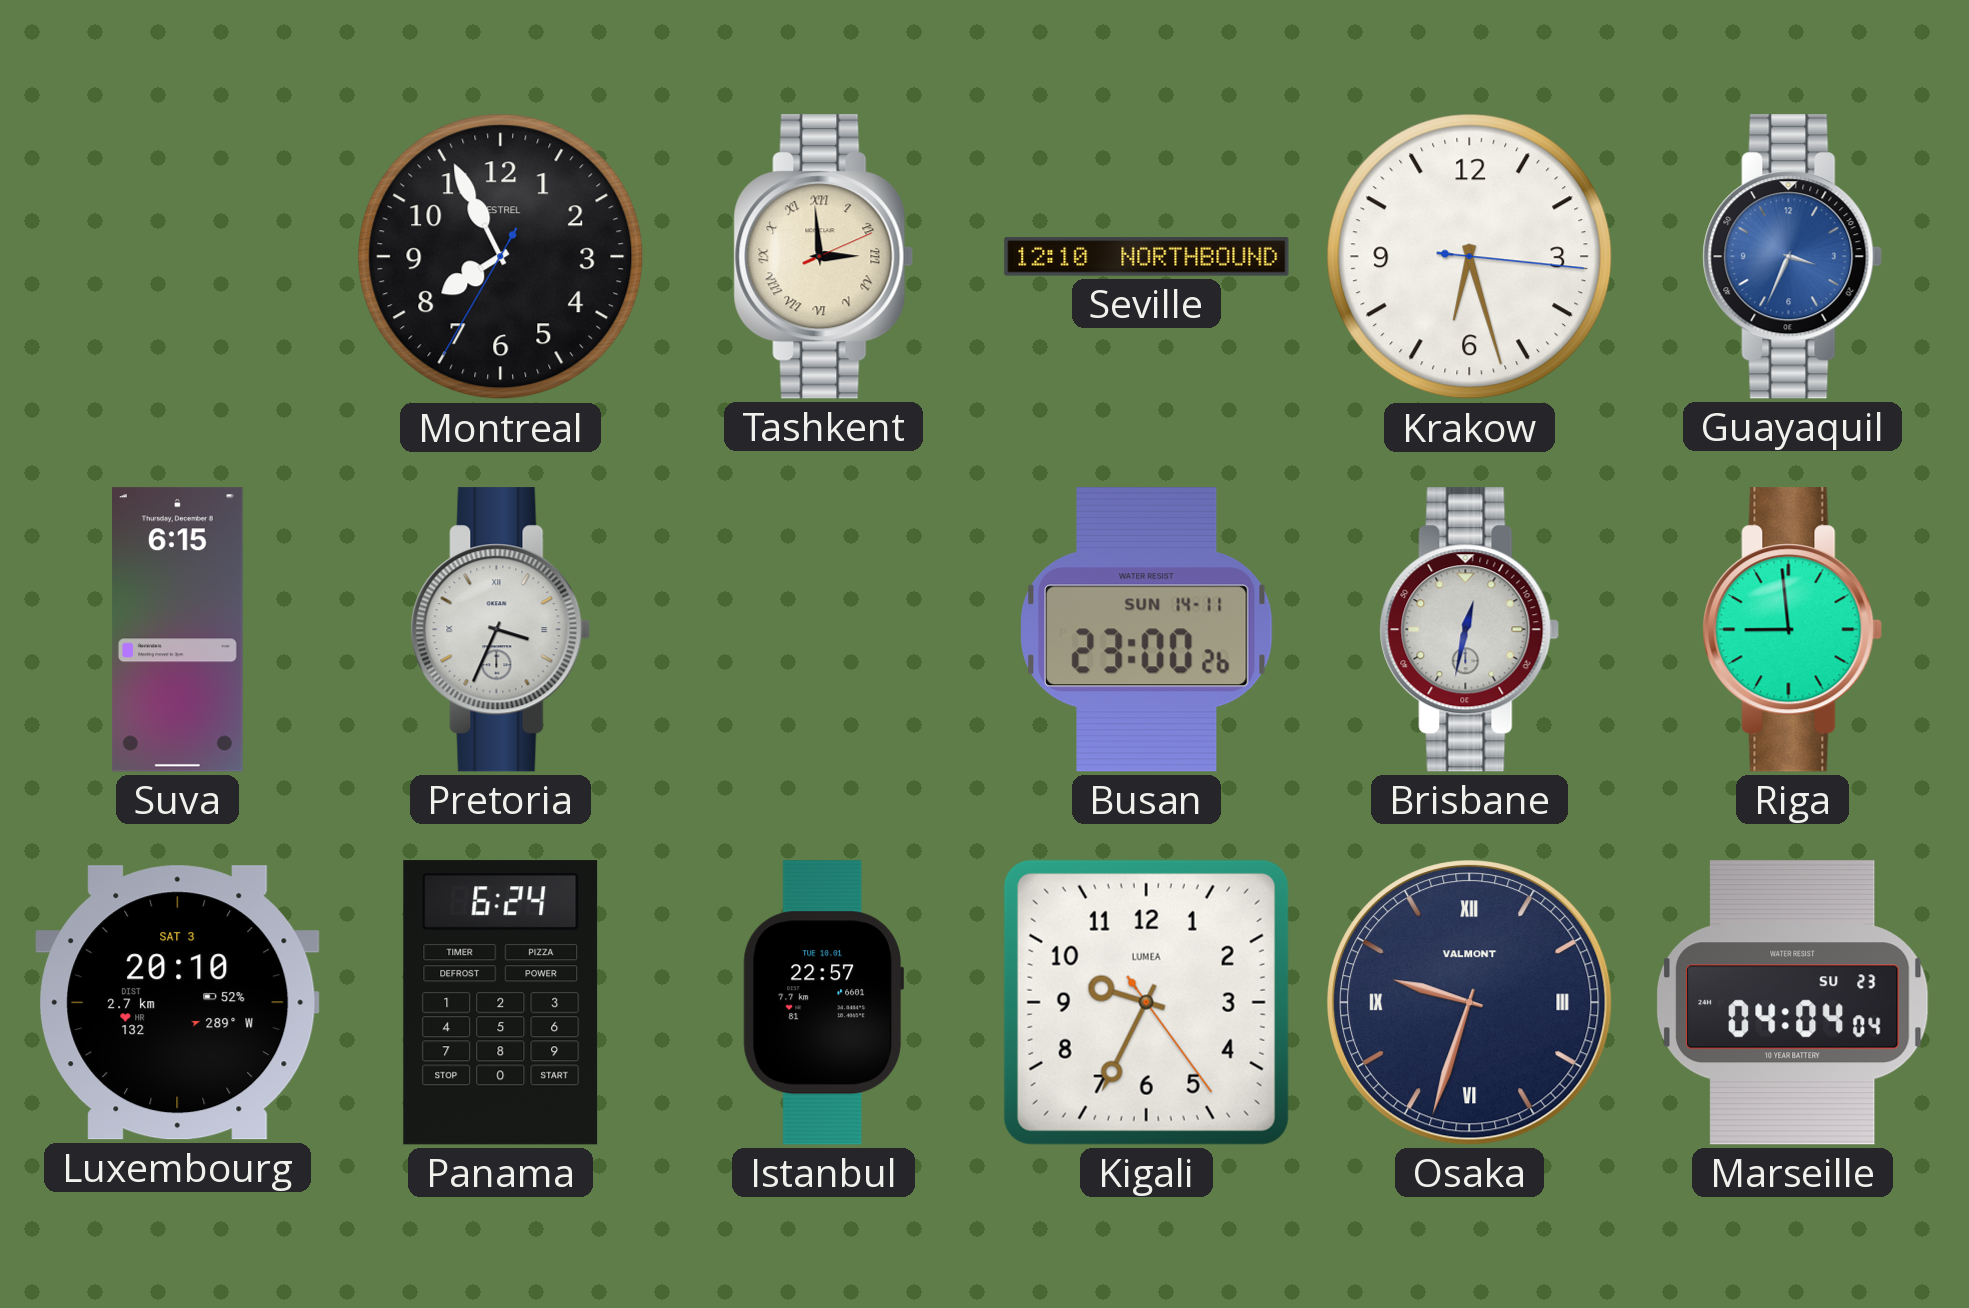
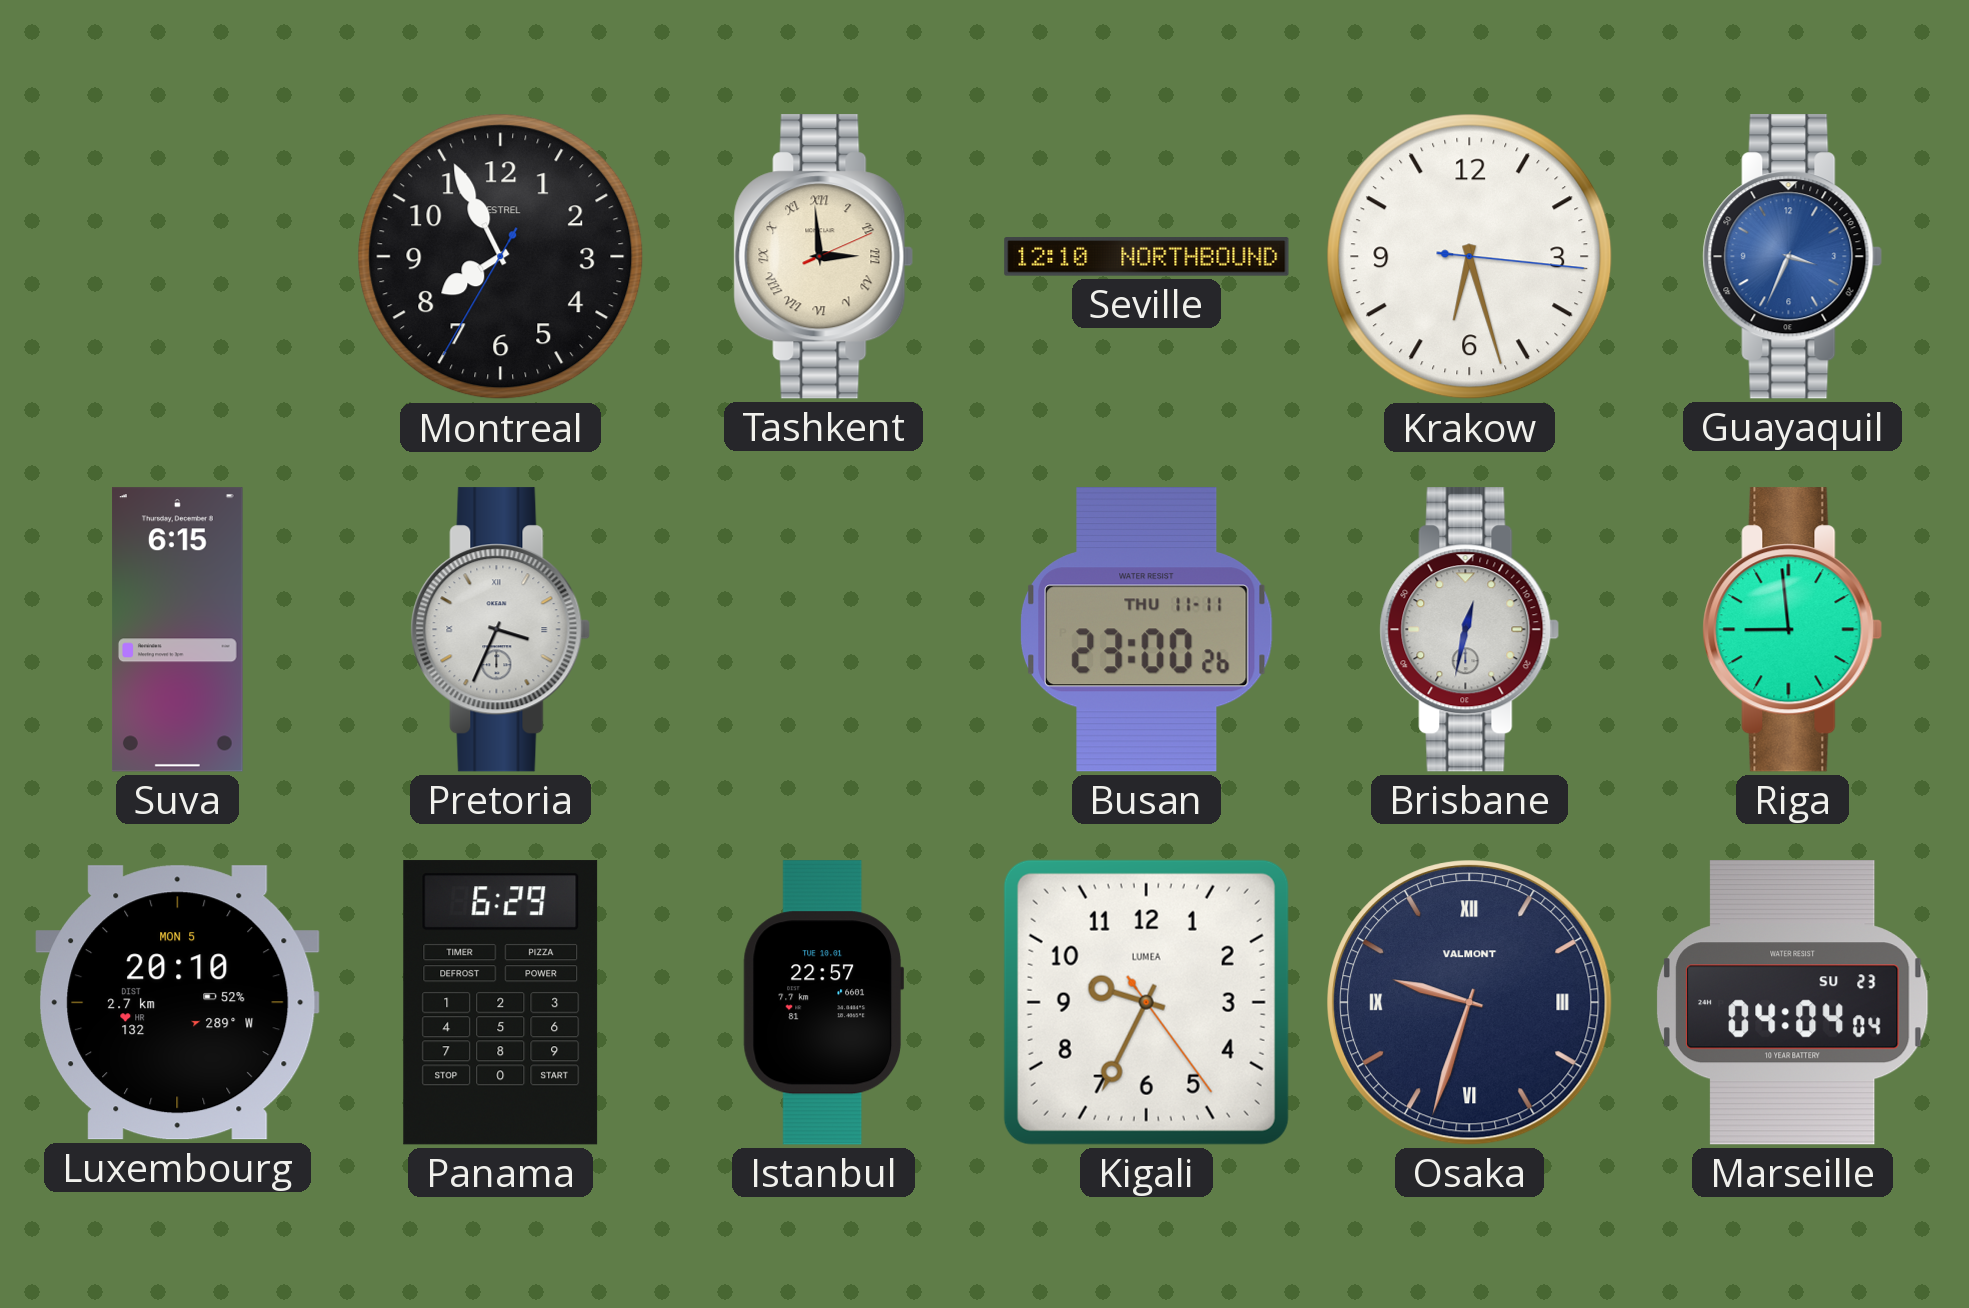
Busan date: SUN 14-11 -> THU 11-11
Luxembourg date: SAT 3 -> MON 5
Panama: 6:24 -> 6:29
